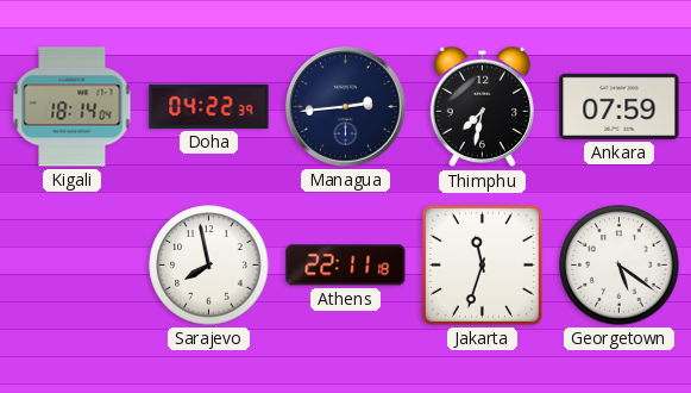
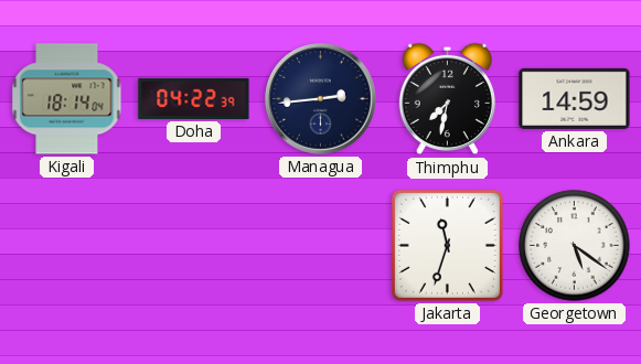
Ankara: 07:59 -> 14:59
Sarajevo: 7:58 -> none
Athens: 22:11 -> none
